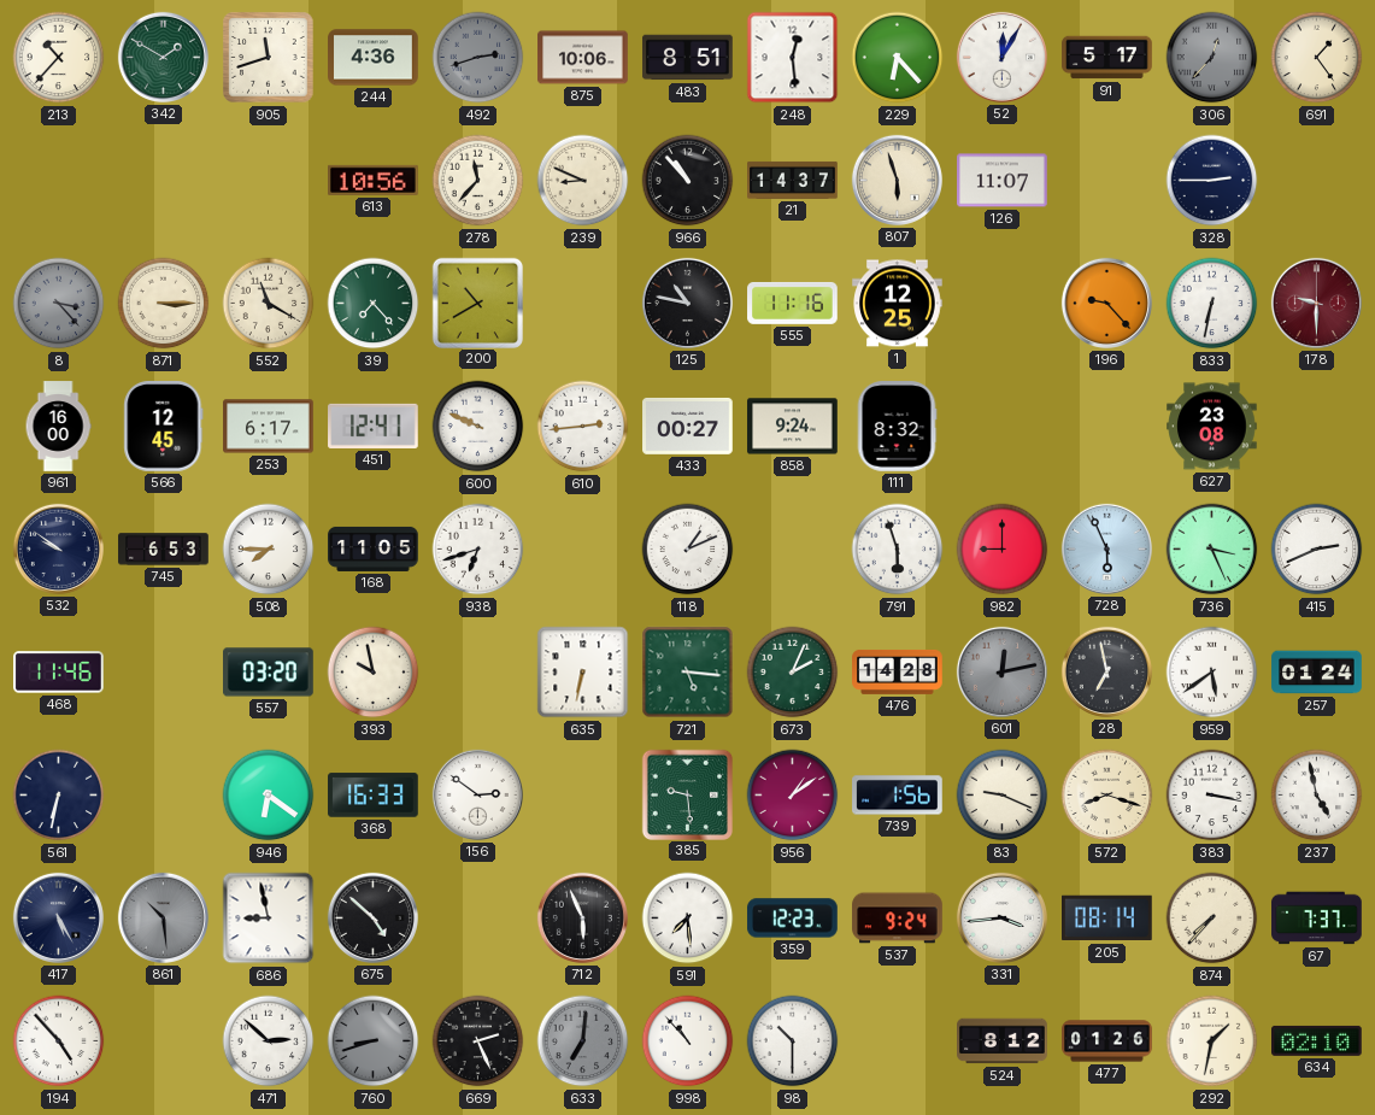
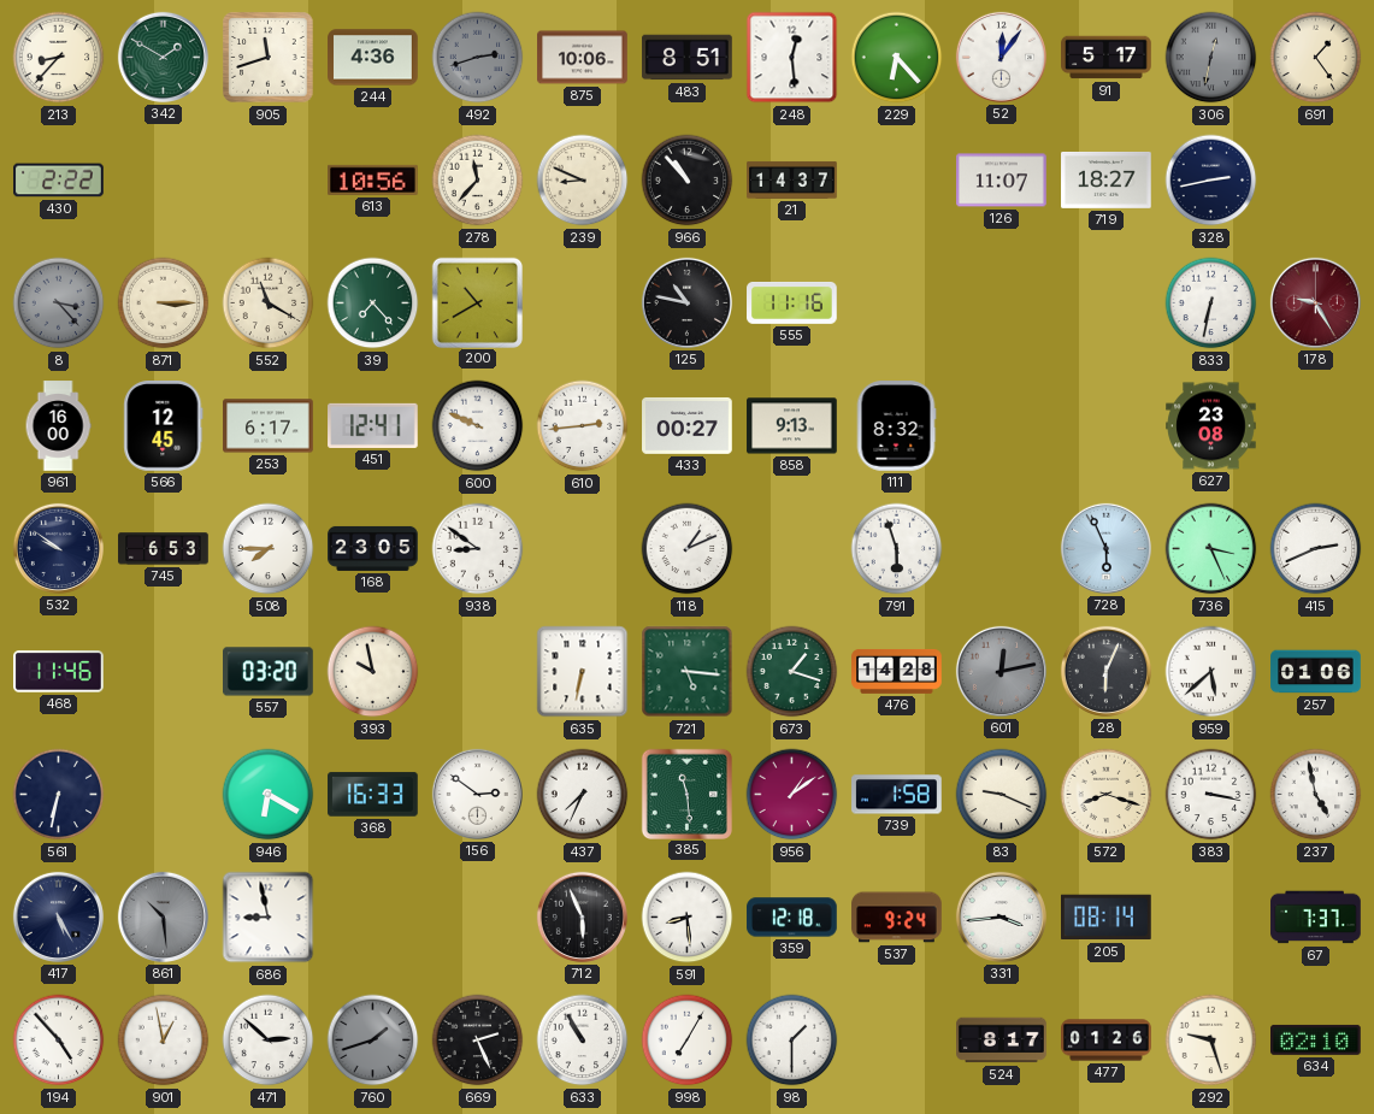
213: 10:37 -> 8:37
52: 12:05 -> 12:06
306: 12:37 -> 12:32
430: none -> 2:22
807: 5:57 -> none
719: none -> 18:27
328: 2:45 -> 2:43
1: 12:25 -> none
196: 9:23 -> none
178: 9:30 -> 9:25
858: 9:24 -> 9:13
168: 11:05 -> 23:05
938: 6:42 -> 8:51
982: 9:00 -> none
673: 2:04 -> 1:18
28: 6:58 -> 6:04
959: 5:39 -> 5:38
257: 01:24 -> 01:06
946: 6:21 -> 6:20
437: none -> 7:34
385: 9:29 -> 11:29
739: 1:56 -> 1:58
675: 4:52 -> none
591: 7:29 -> 8:29
359: 12:23 -> 12:18
874: 7:37 -> none
901: none -> 12:58
760: 8:42 -> 1:42
633: 7:01 -> 10:55
633 dial: grey -> white
998: 10:53 -> 7:05
98: 10:30 -> 1:30
524: 8:12 -> 8:17
292: 1:32 -> 9:27
